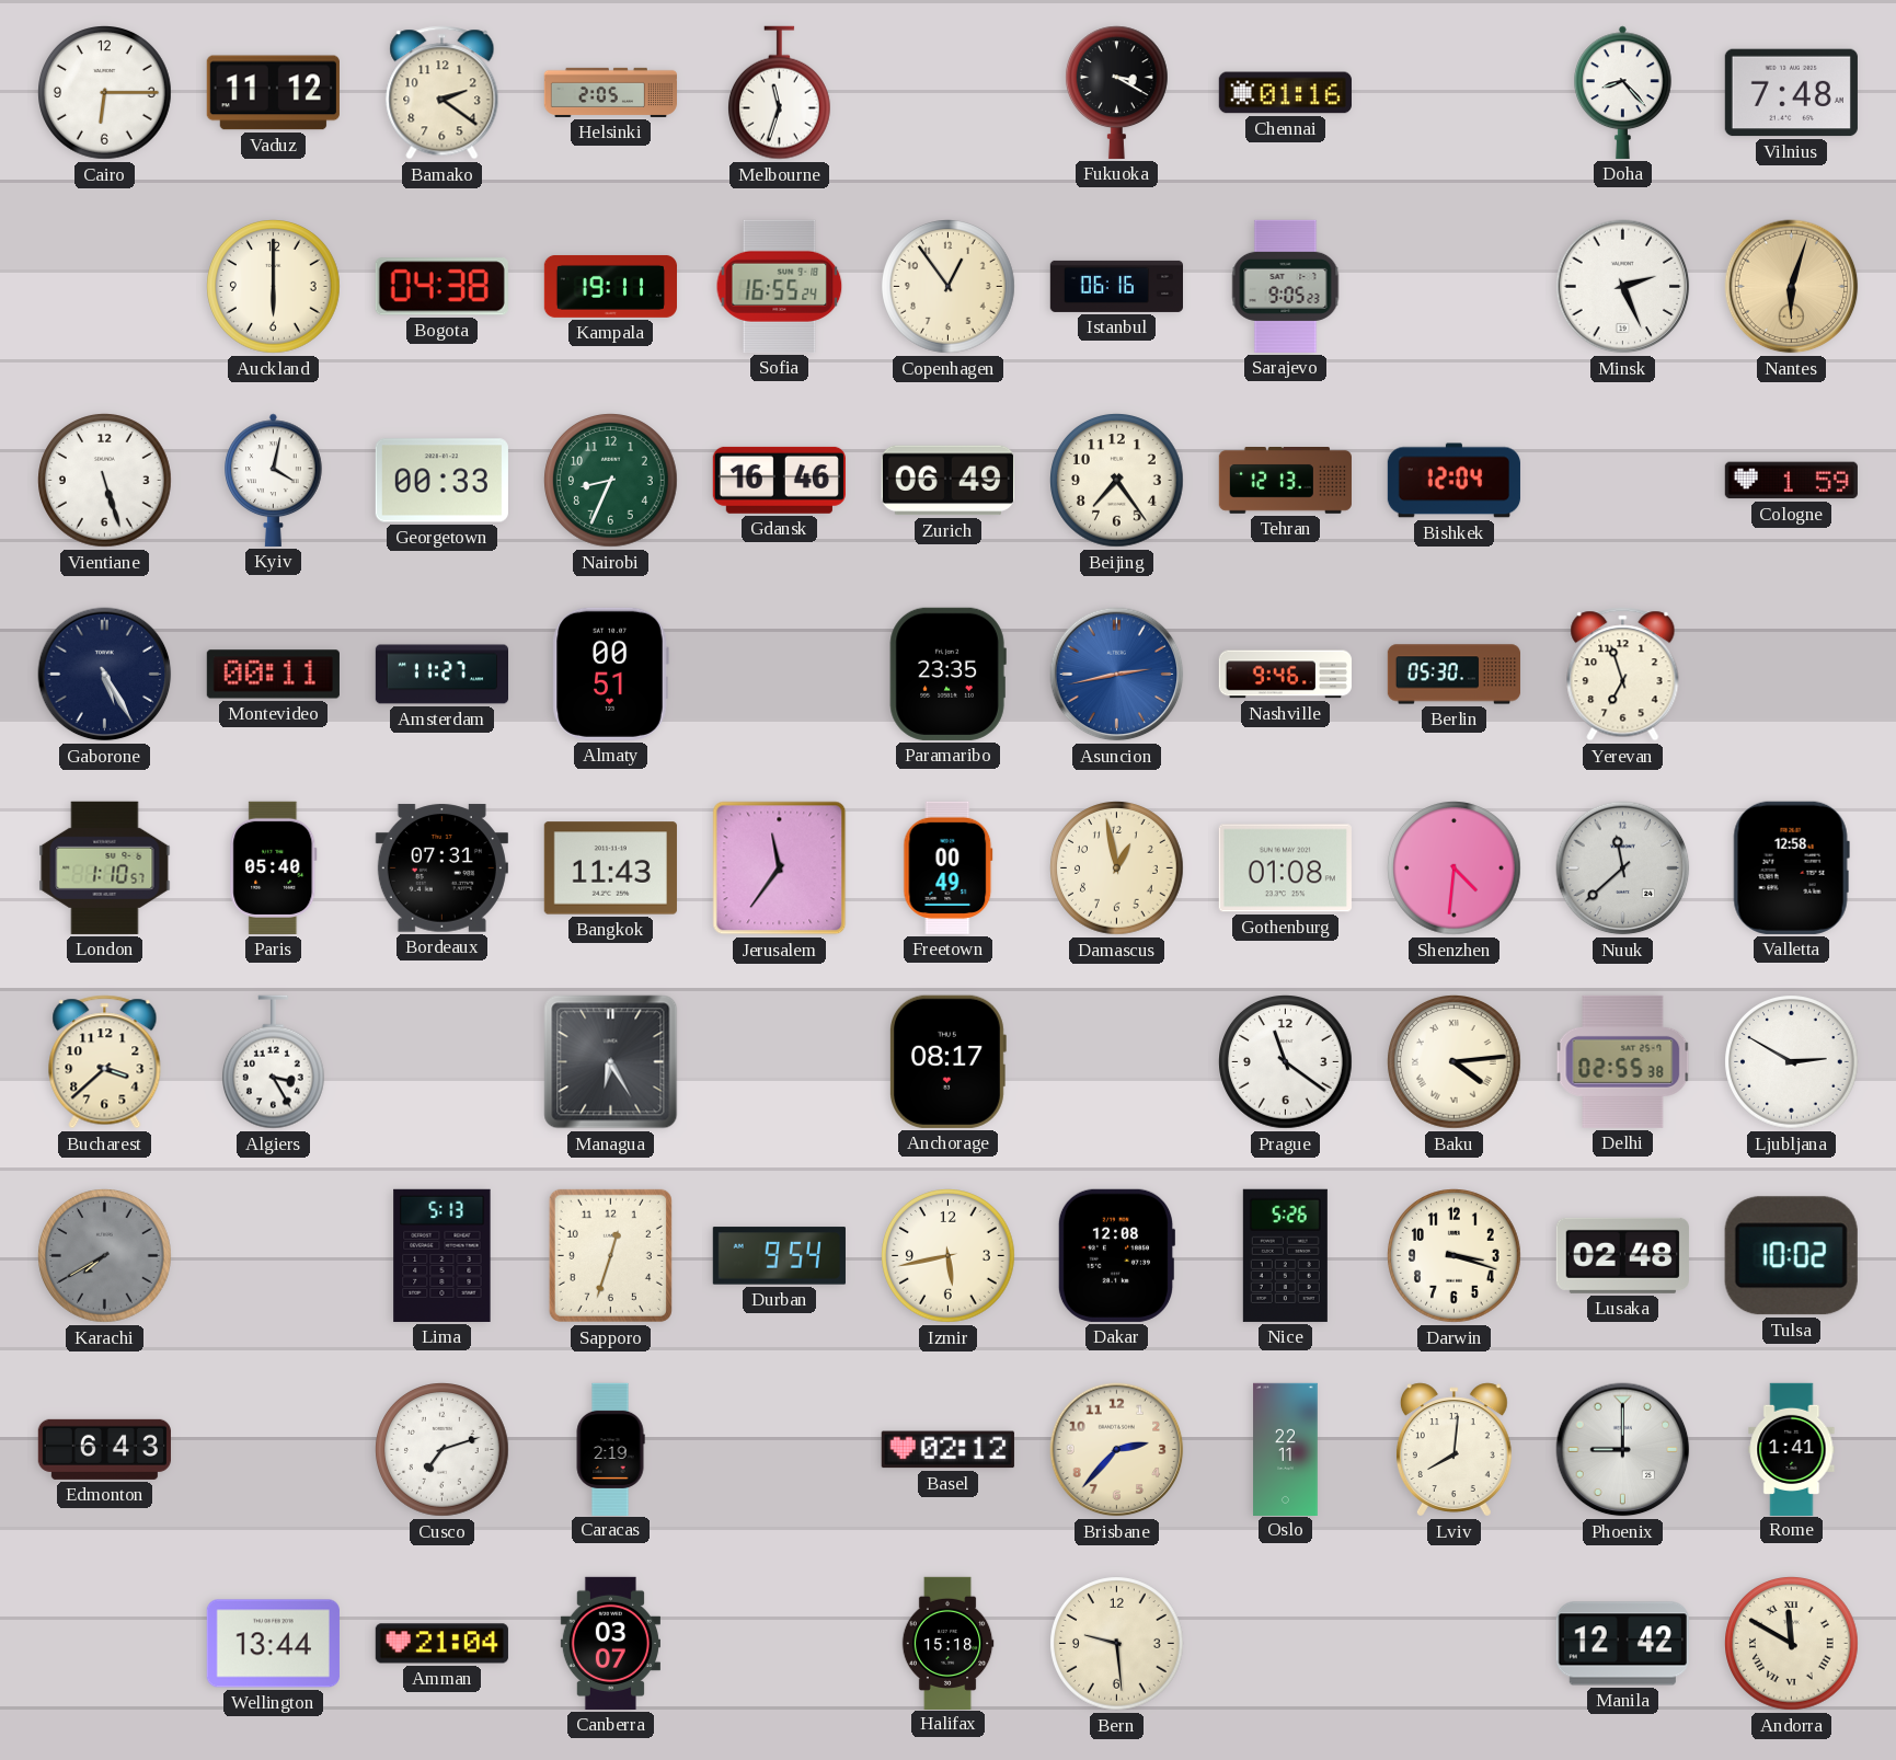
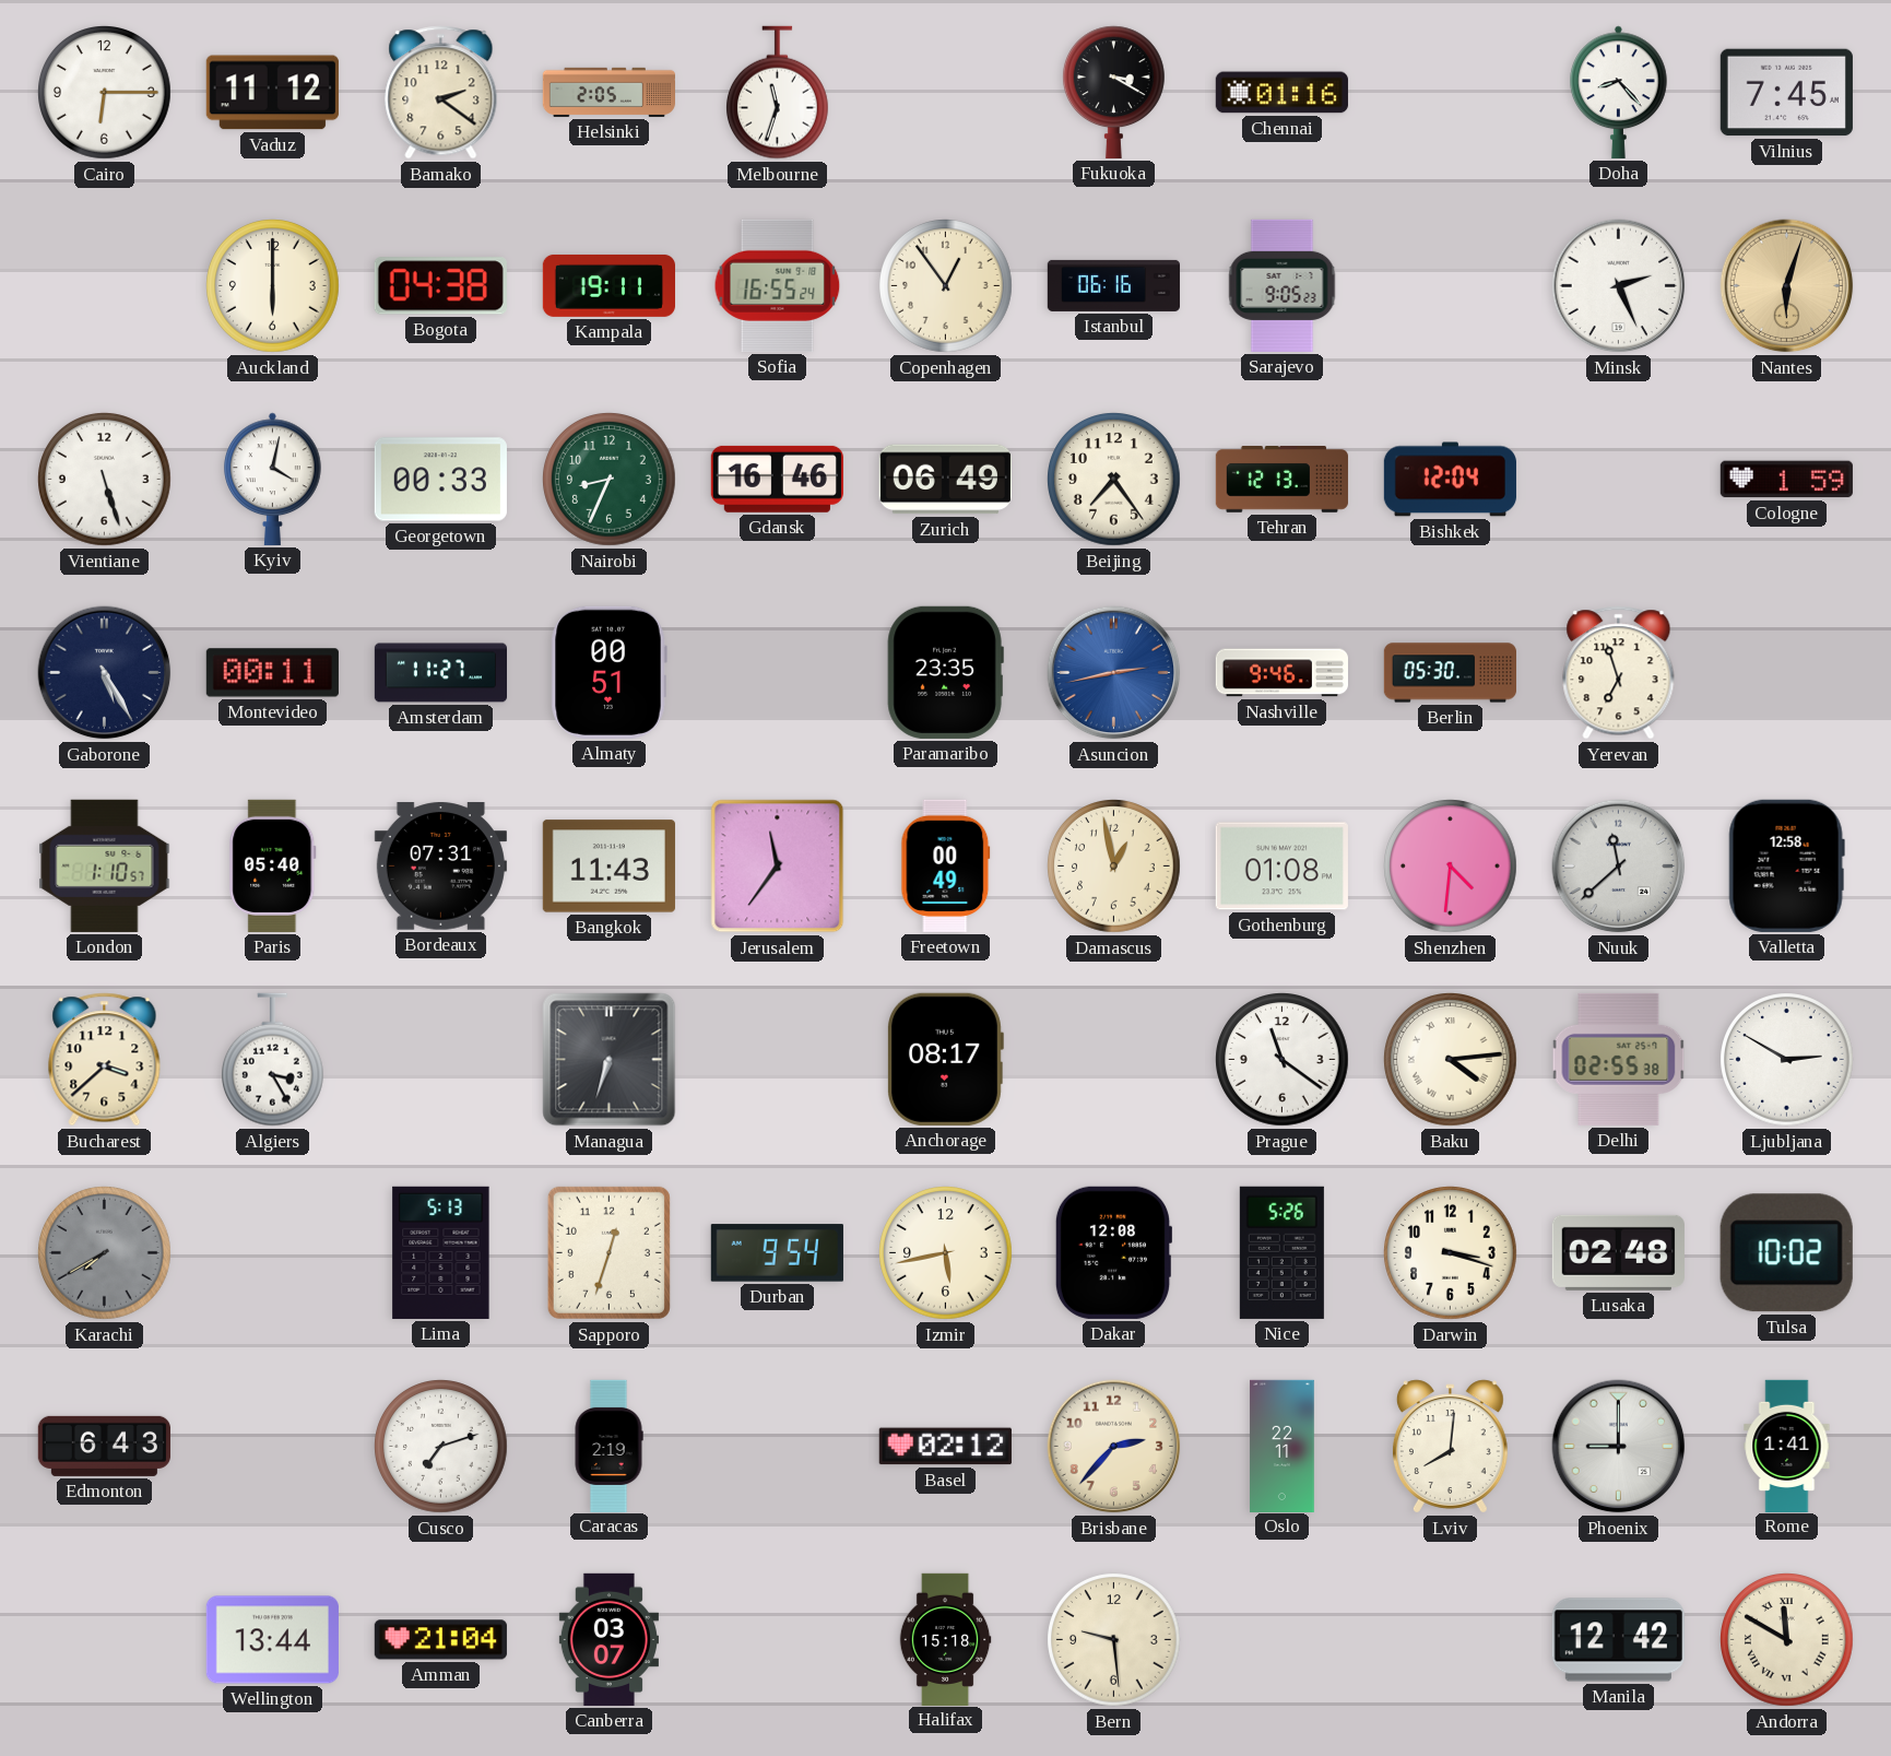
Vilnius: 7:48 -> 7:45
Managua: 6:25 -> 6:33
